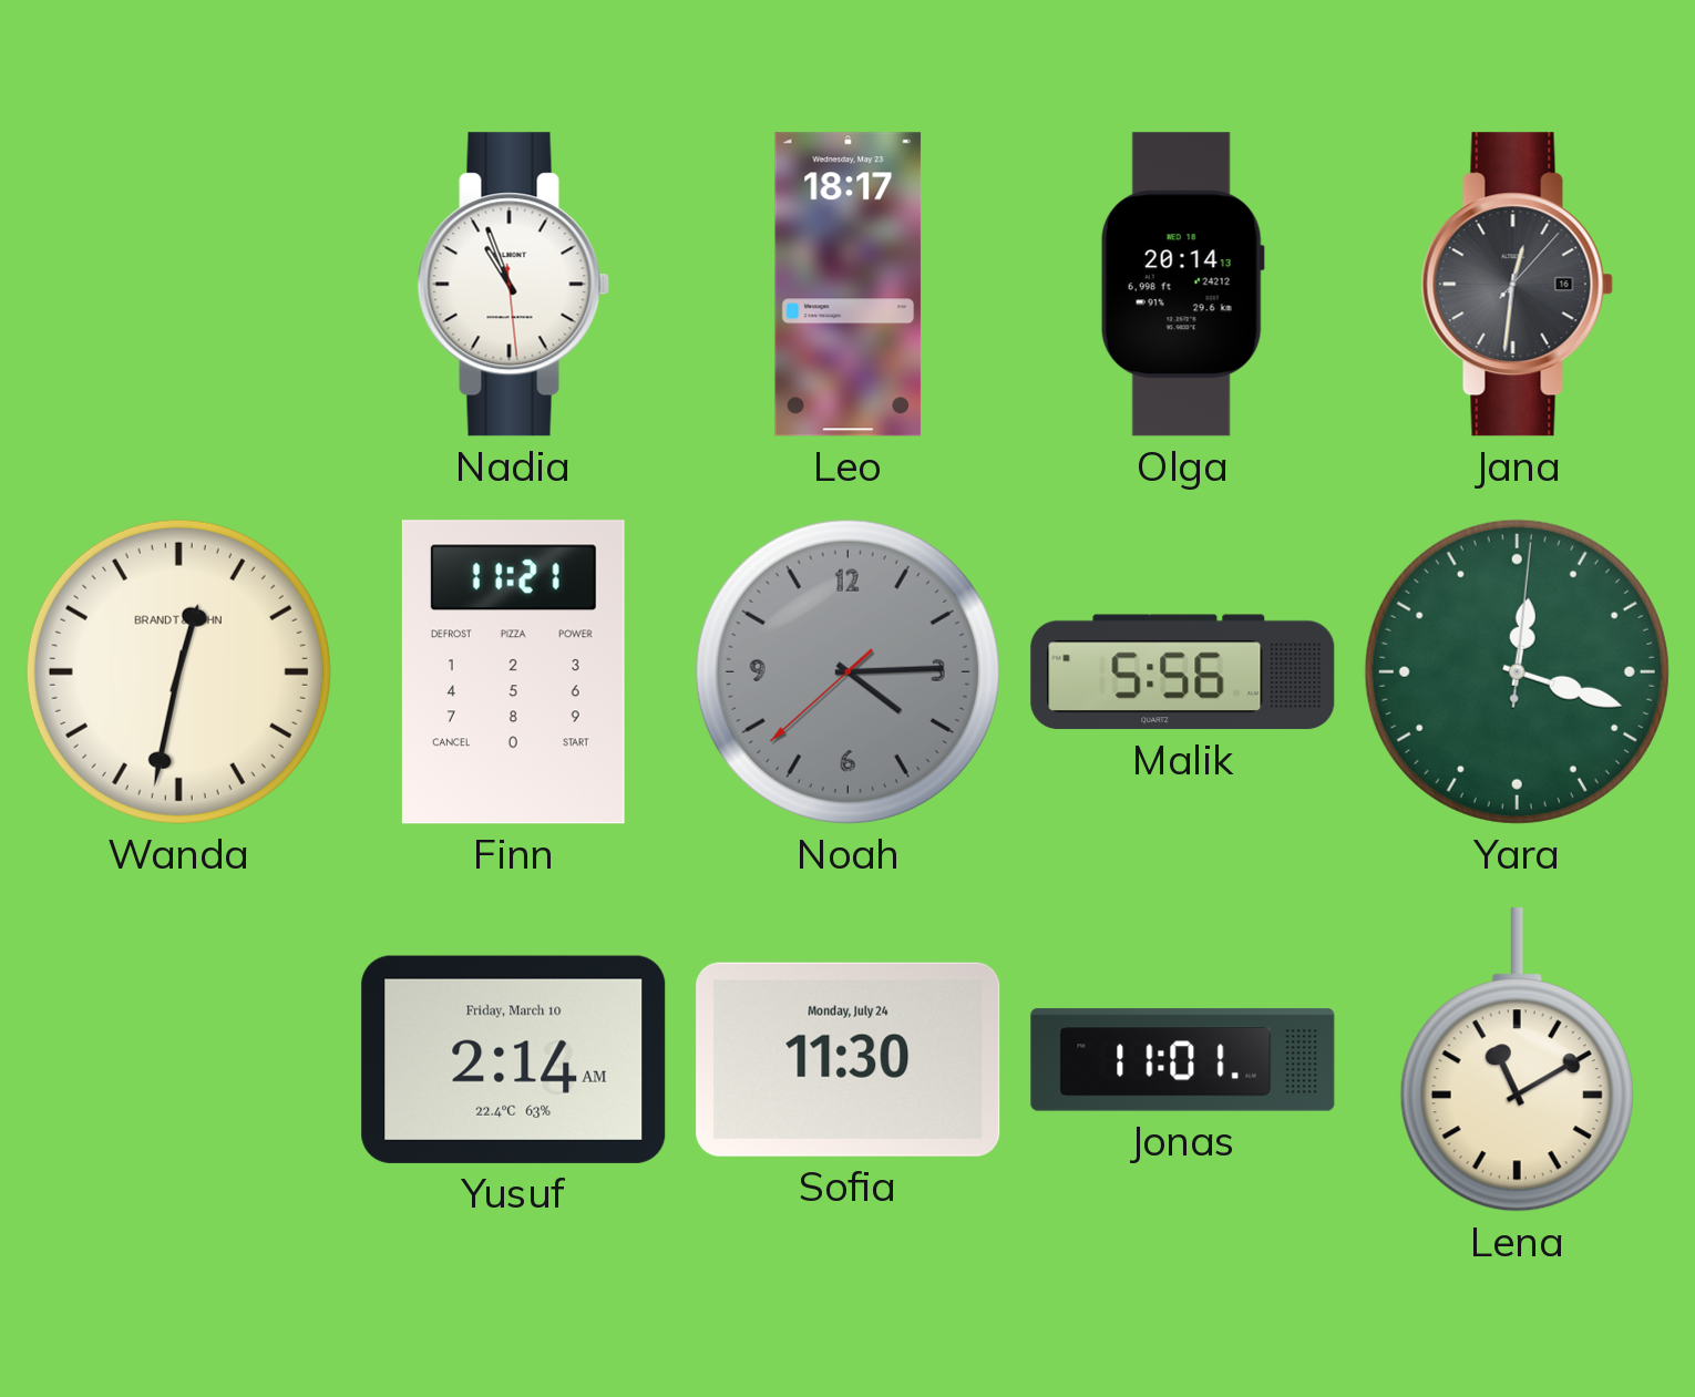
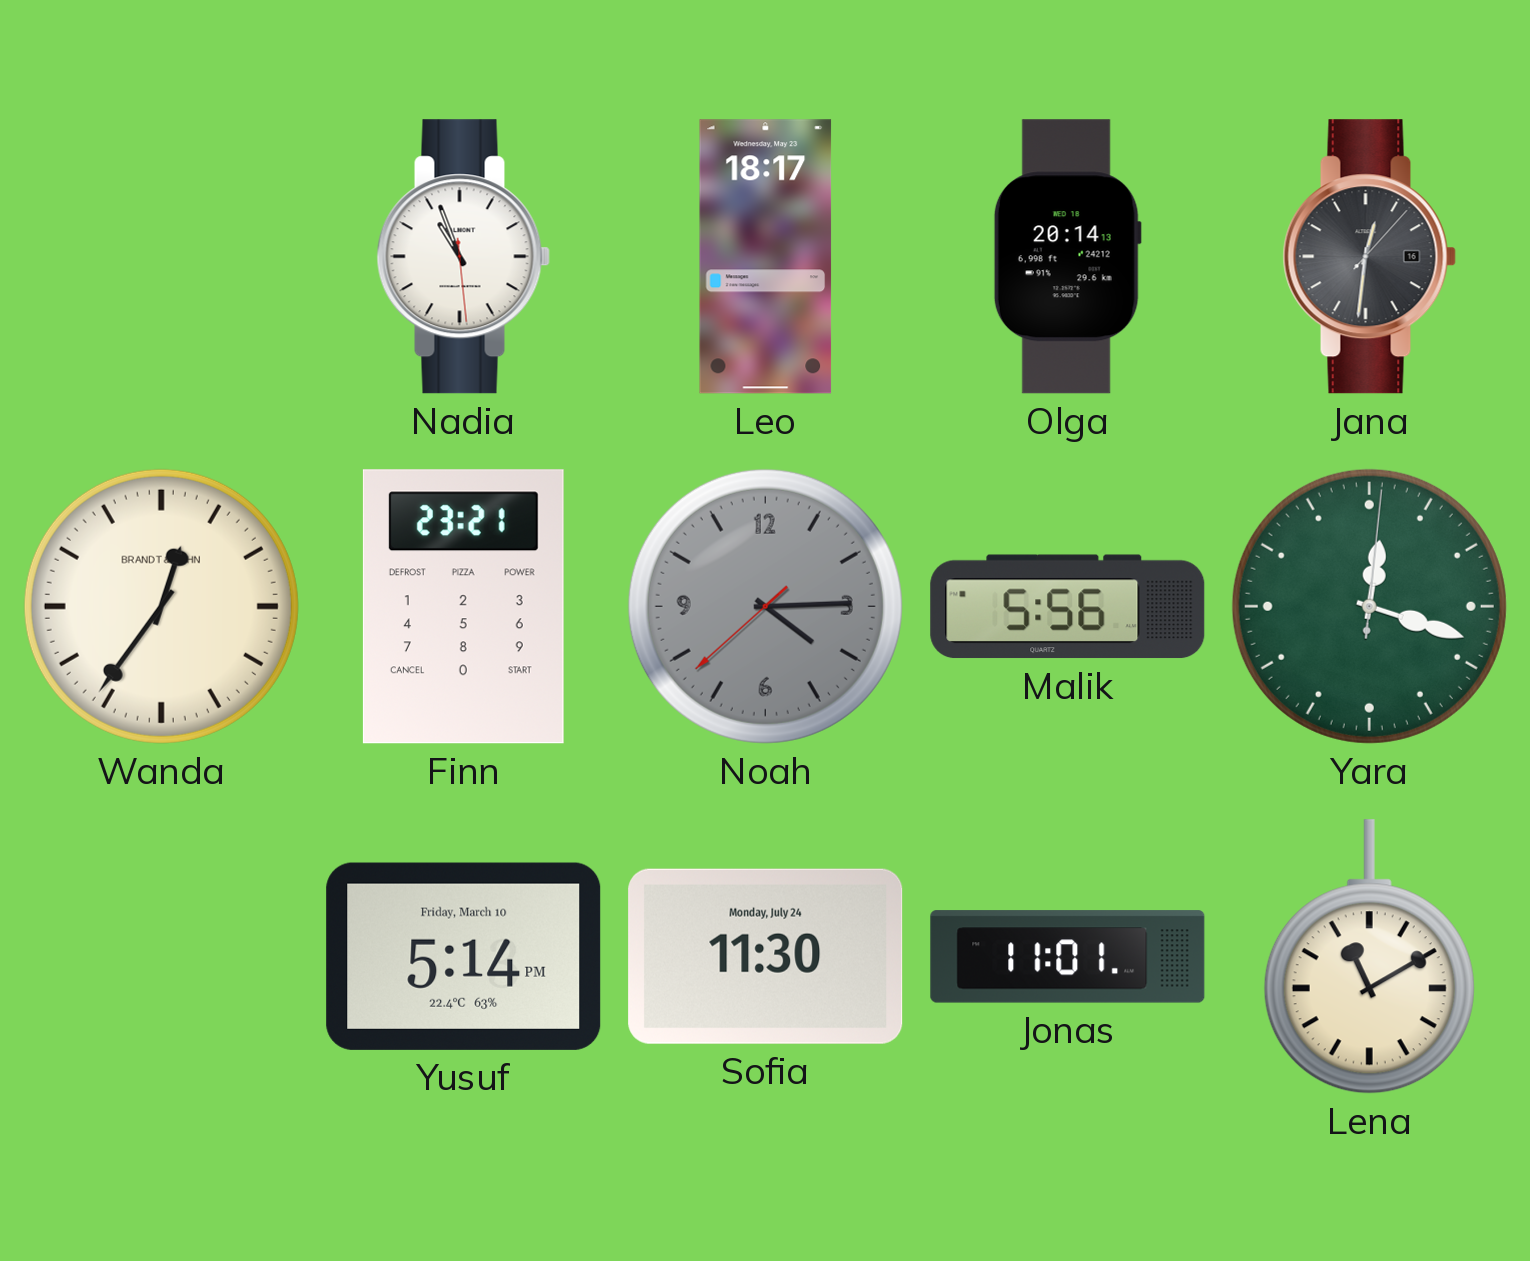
Wanda: 12:32 -> 12:36
Finn: 11:21 -> 23:21
Yusuf: 2:14 -> 5:14
